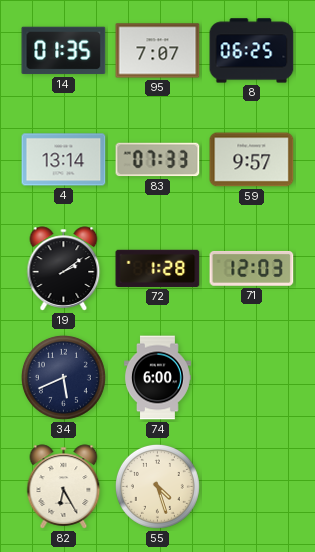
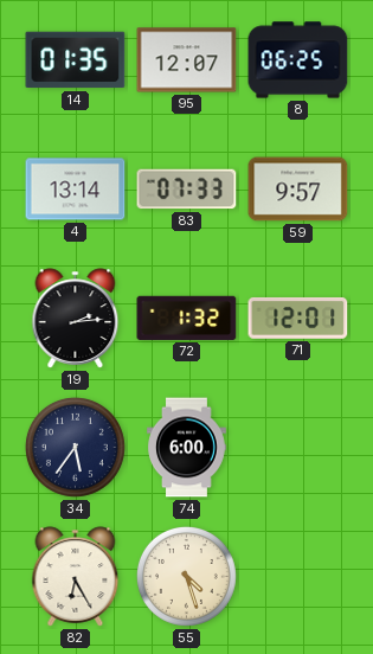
95: 7:07 -> 12:07
19: 2:09 -> 2:14
72: 1:28 -> 1:32
71: 12:03 -> 12:01
34: 5:41 -> 5:36
